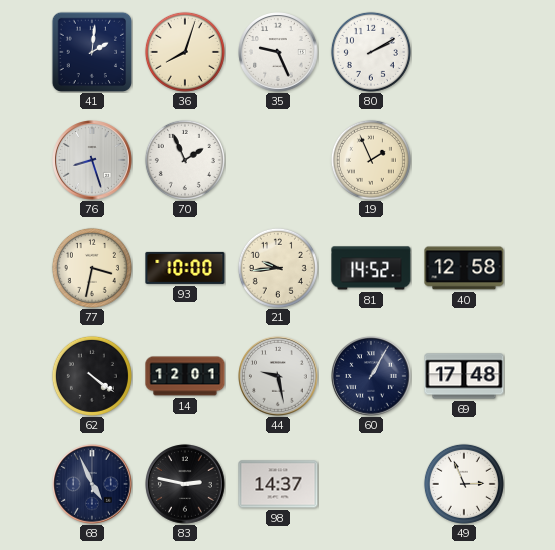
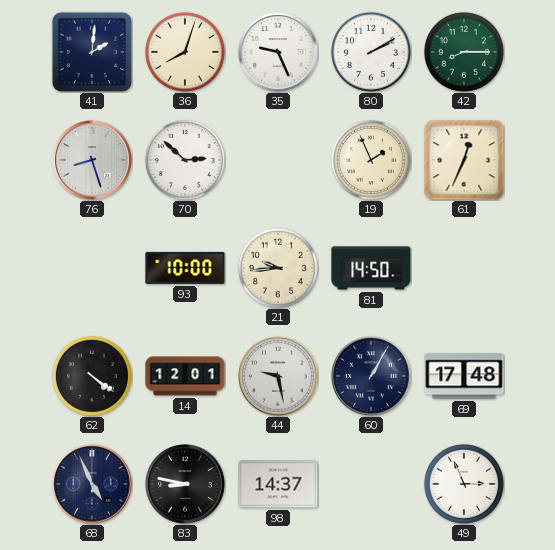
42: none -> 8:15
70: 1:56 -> 2:52
61: none -> 12:34
77: 3:32 -> none
81: 14:52 -> 14:50
40: 12:58 -> none
83: 2:47 -> 8:47
